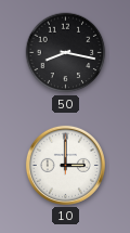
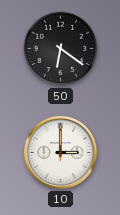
50: 8:17 -> 6:21
